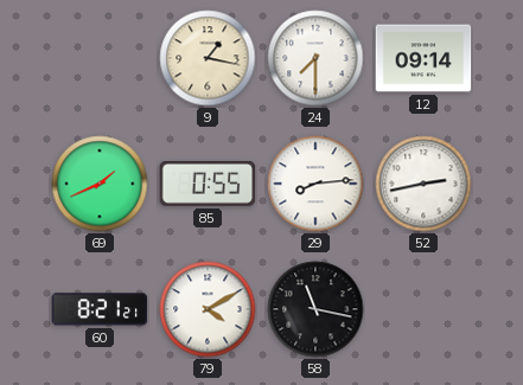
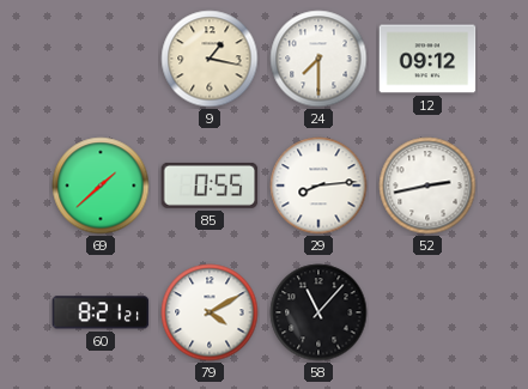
12: 09:14 -> 09:12
69: 1:41 -> 1:38
58: 11:17 -> 11:07
